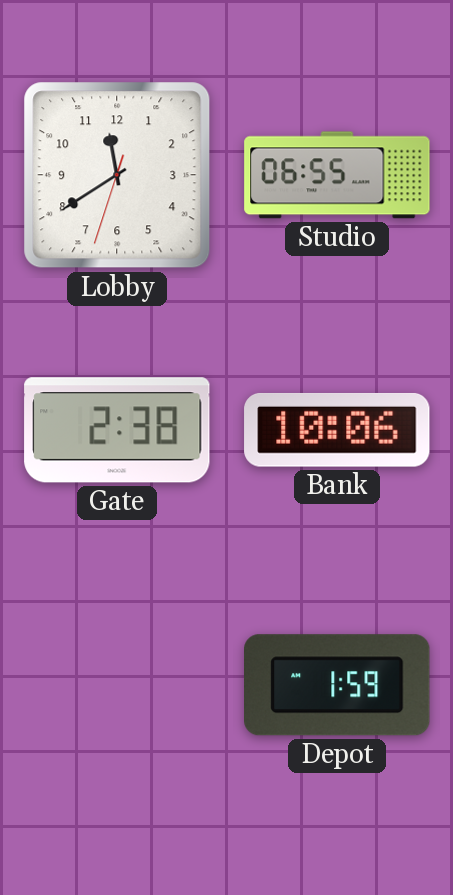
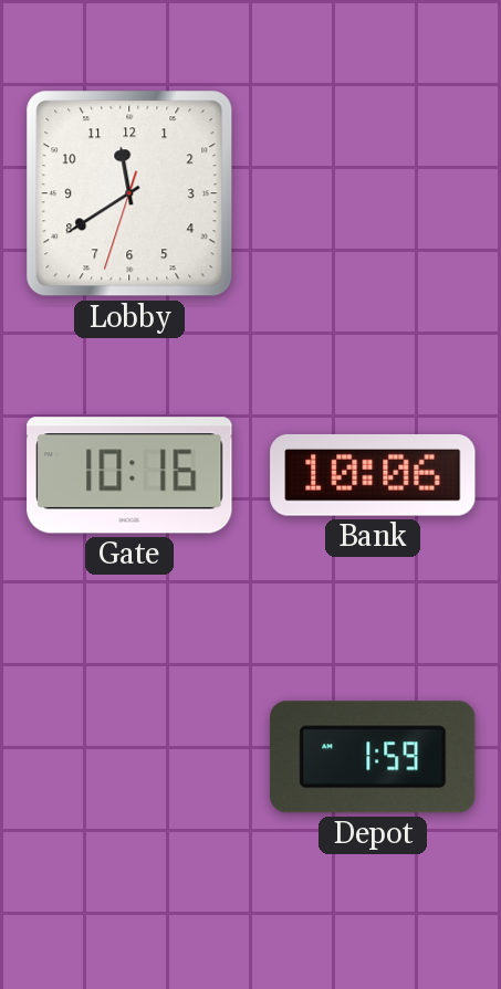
Studio: 06:55 -> none
Gate: 2:38 -> 10:16
